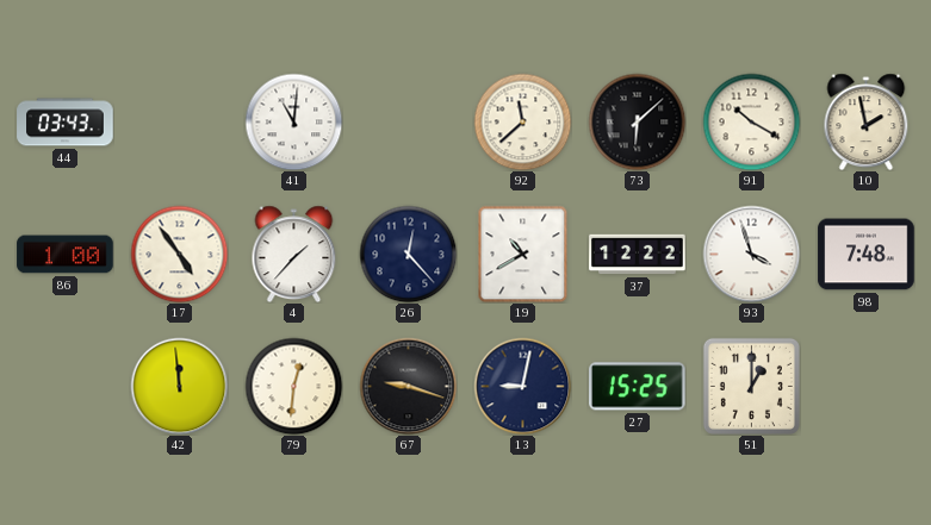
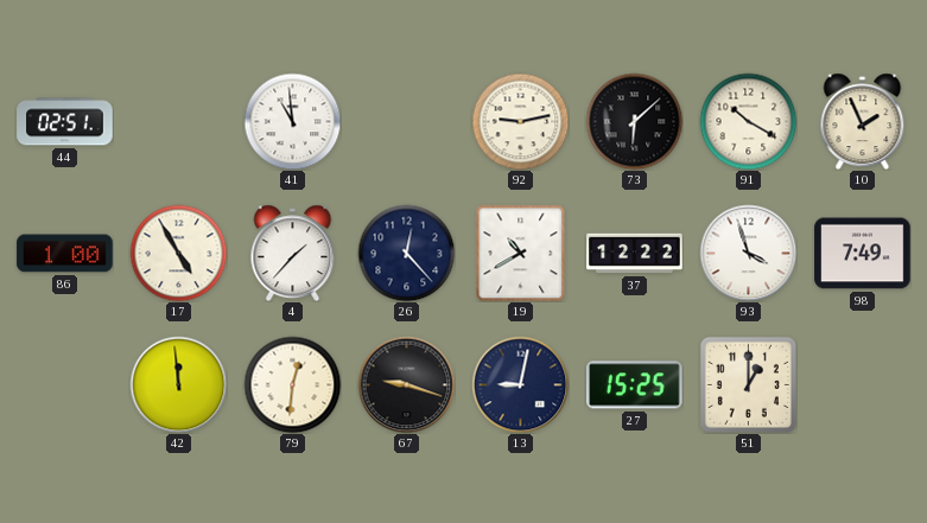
44: 03:43 -> 02:51
41: 11:01 -> 10:59
92: 11:38 -> 9:13
10: 1:58 -> 1:56
17: 4:54 -> 4:55
98: 7:48 -> 7:49
